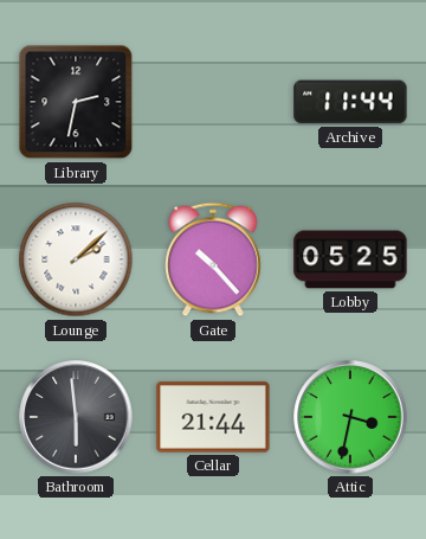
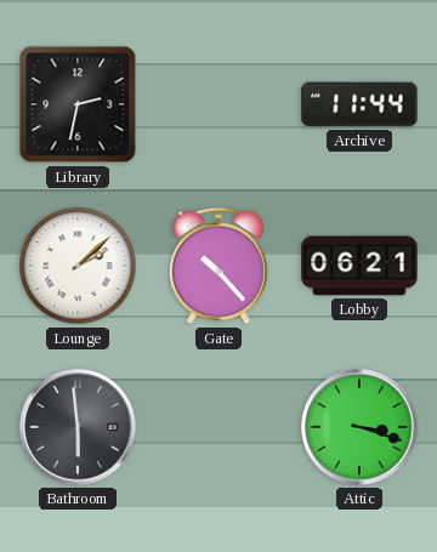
Lobby: 05:25 -> 06:21
Cellar: 21:44 -> none
Attic: 3:32 -> 3:18
